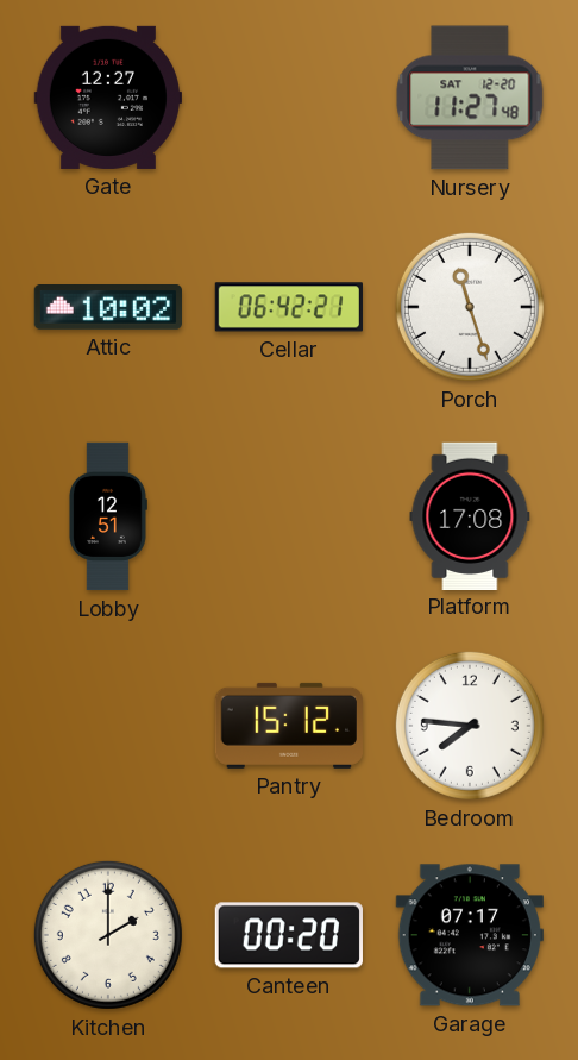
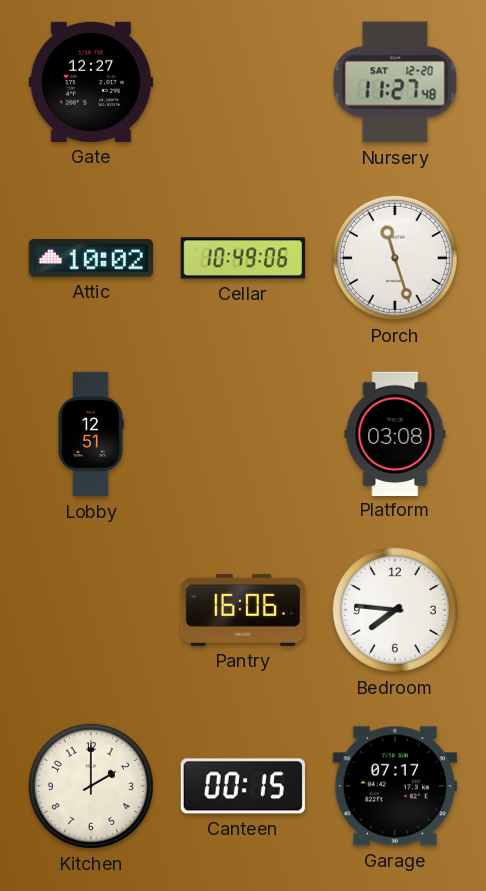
Cellar: 06:42 -> 10:49
Platform: 17:08 -> 03:08
Pantry: 15:12 -> 16:06
Canteen: 00:20 -> 00:15
